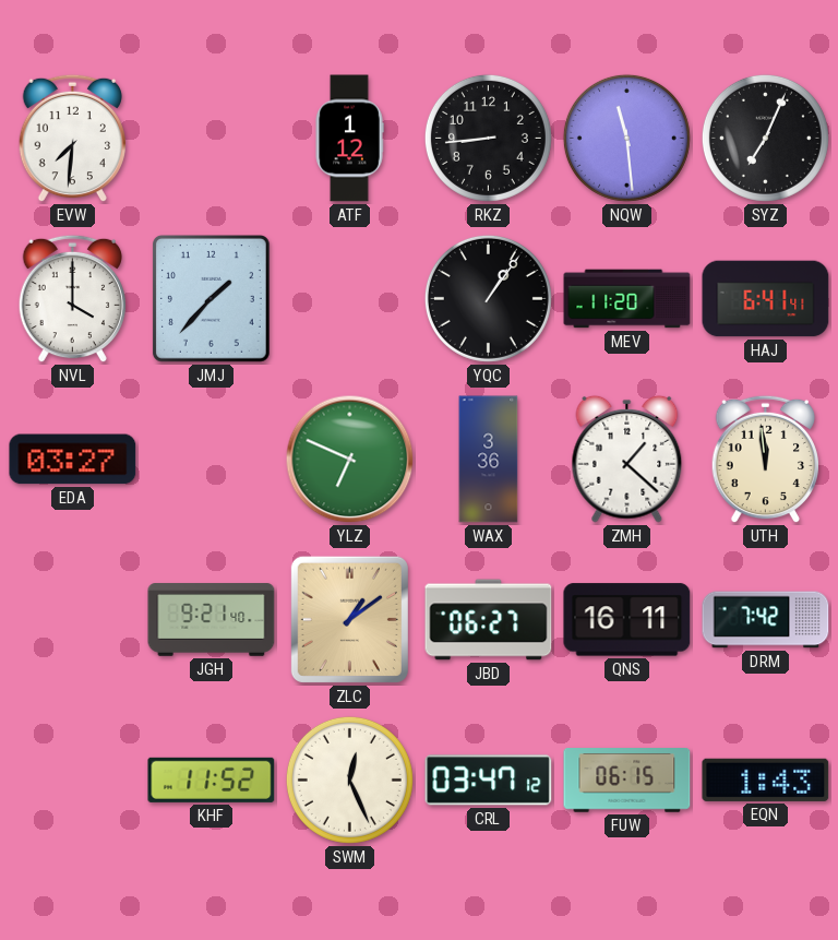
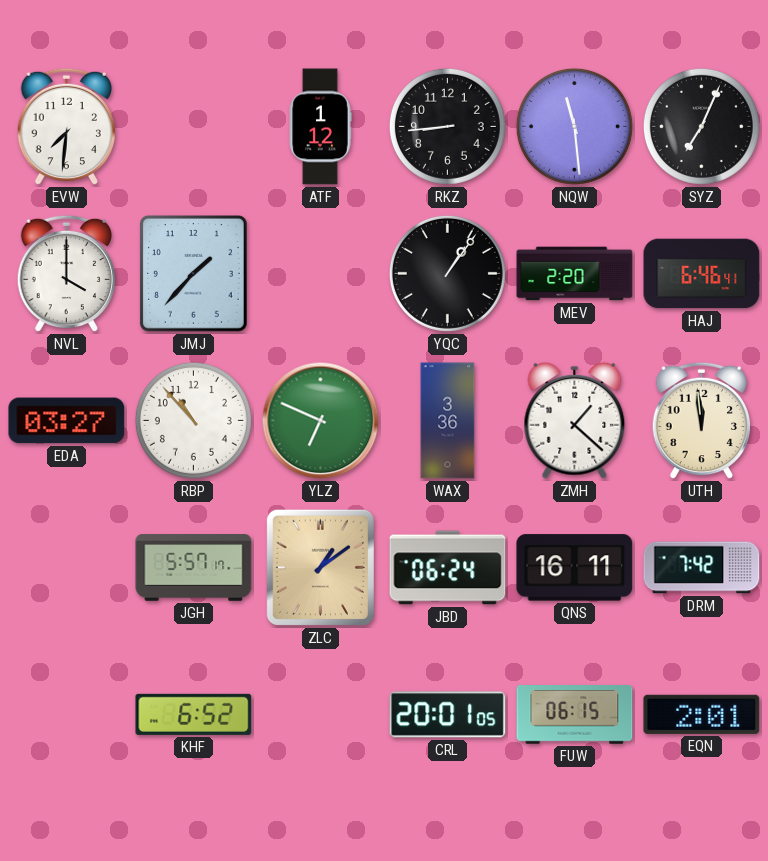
MEV: 11:20 -> 2:20
HAJ: 6:41 -> 6:46
RBP: none -> 10:53
JGH: 9:21 -> 5:57
JBD: 06:27 -> 06:24
KHF: 11:52 -> 6:52
SWM: 12:26 -> none
CRL: 03:47 -> 20:01
EQN: 1:43 -> 2:01
